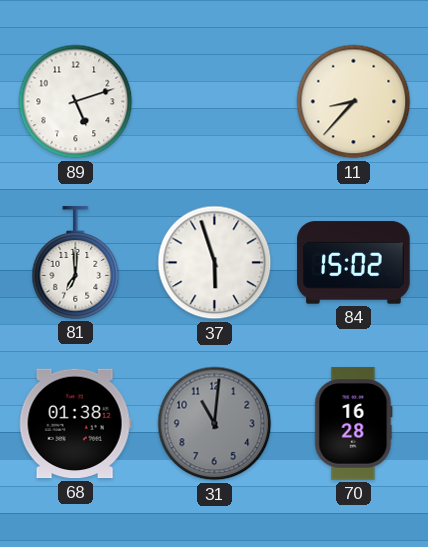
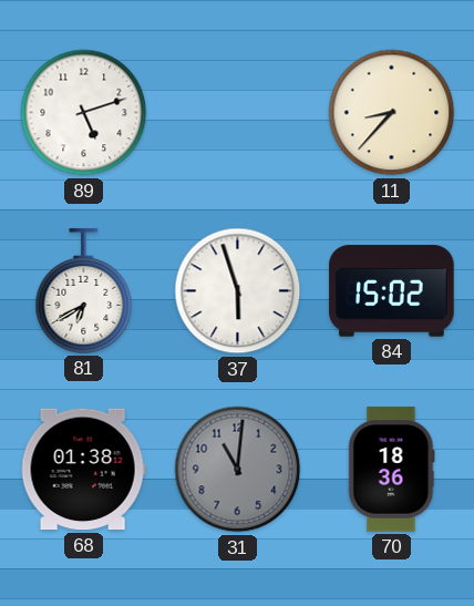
81: 7:00 -> 6:40
70: 16:28 -> 18:36
